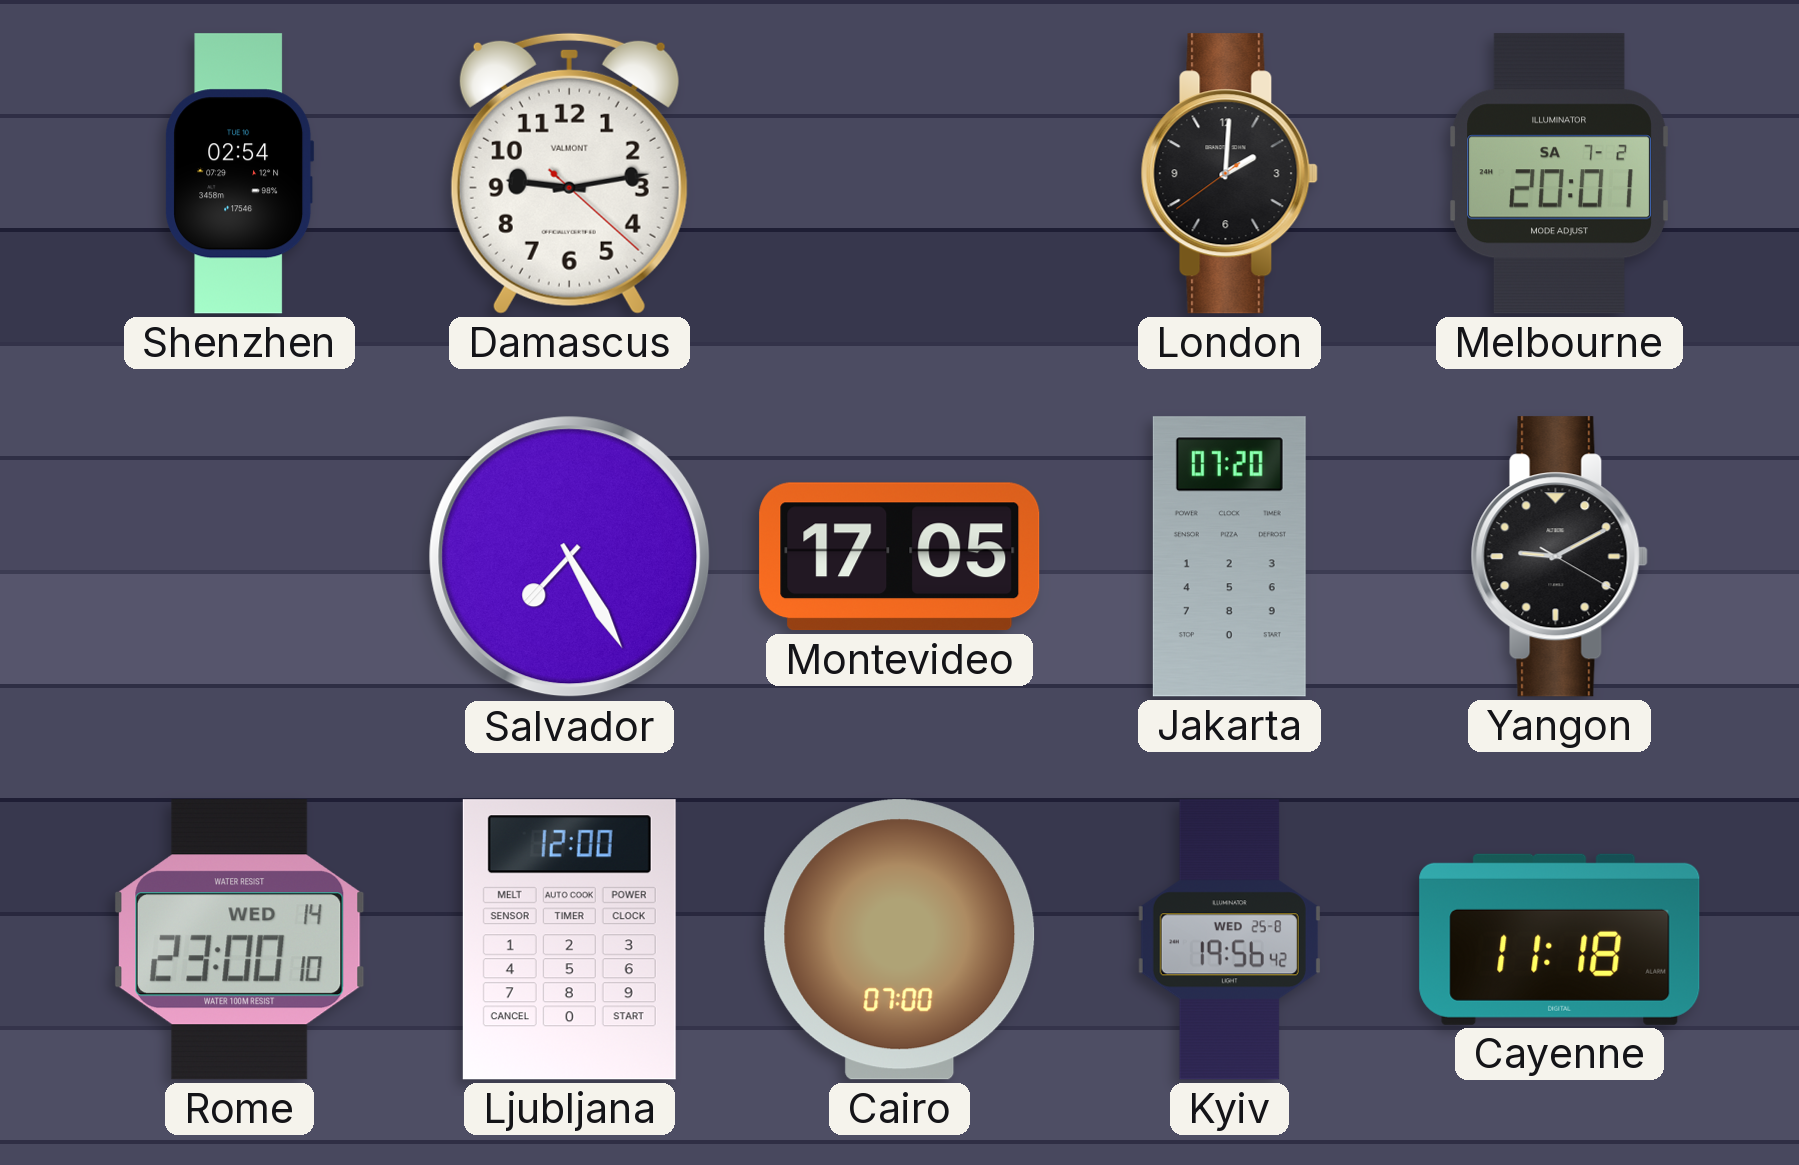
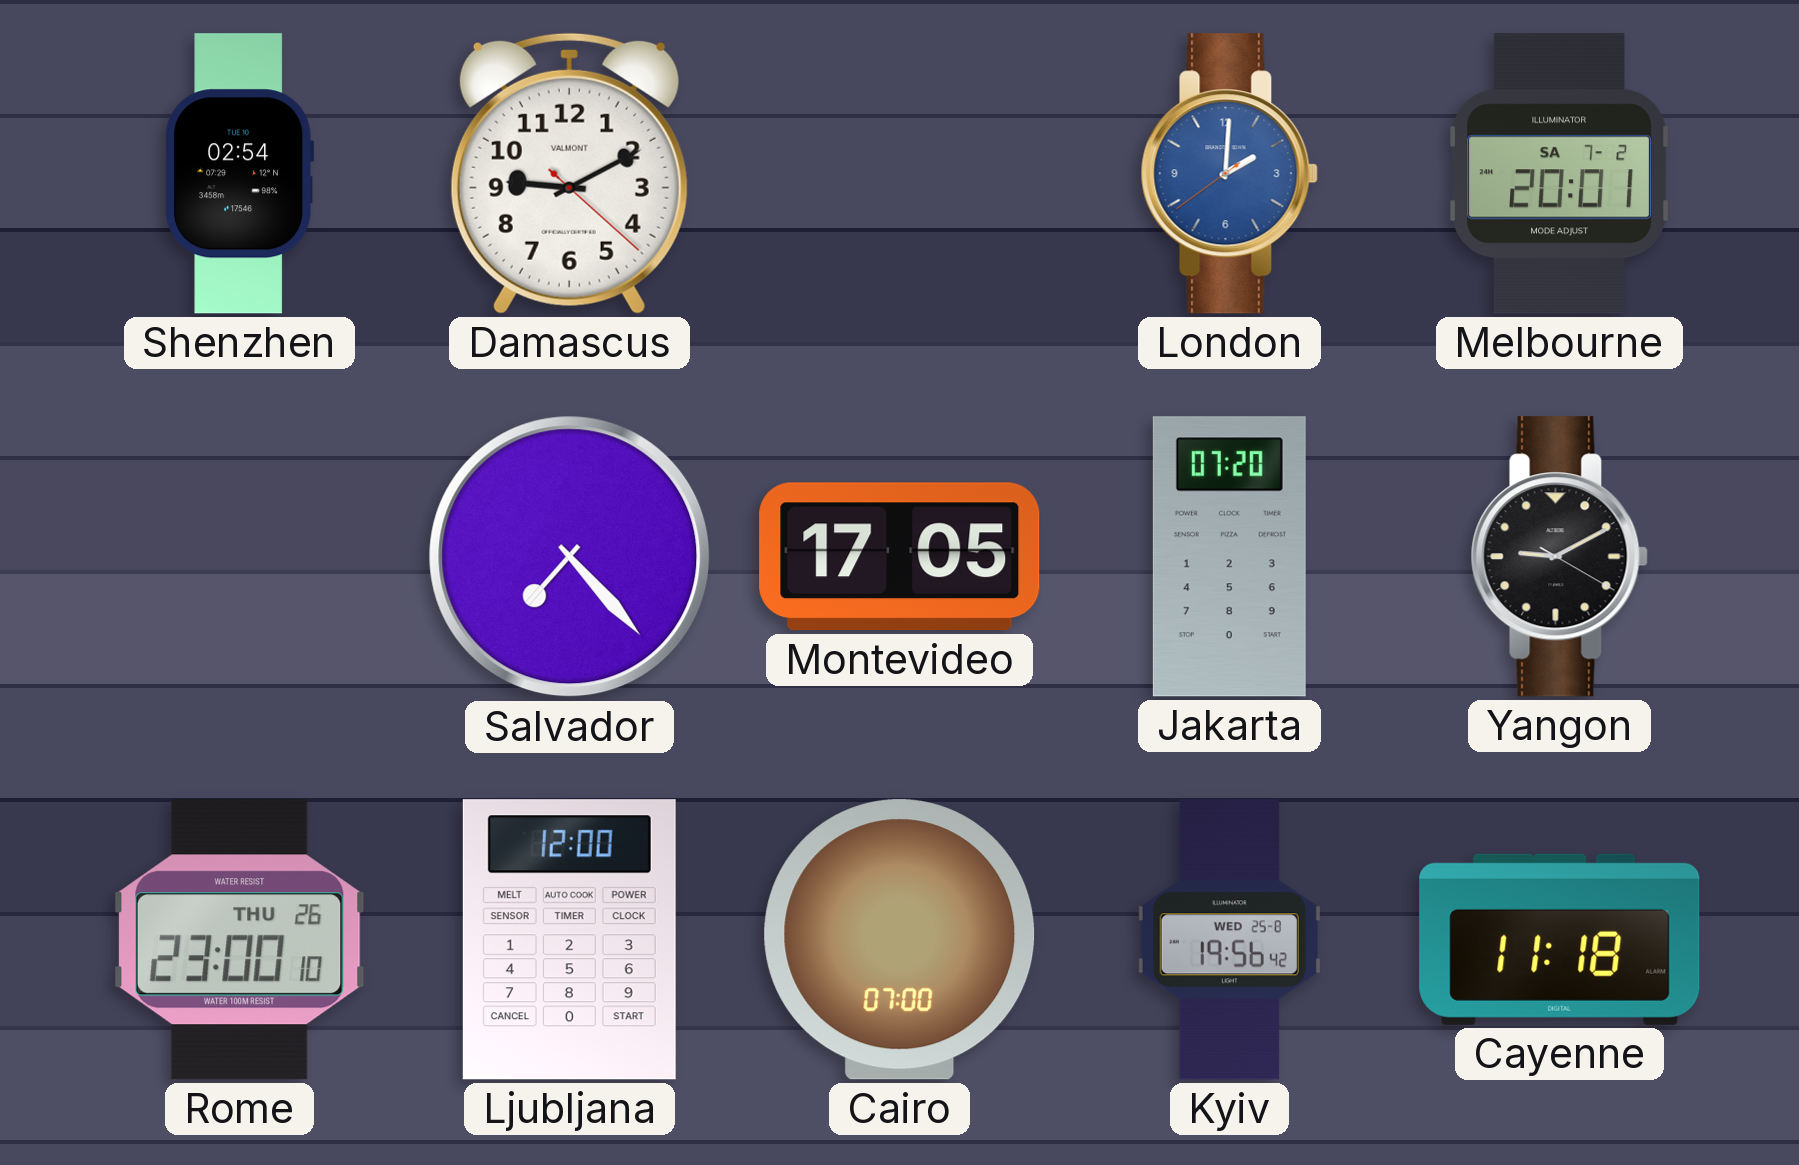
Damascus: 9:13 -> 9:10
London dial: black -> blue
Salvador: 7:25 -> 7:23
Rome date: WED 14 -> THU 26
